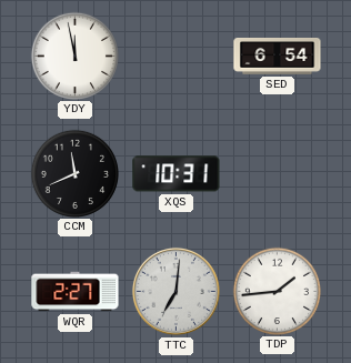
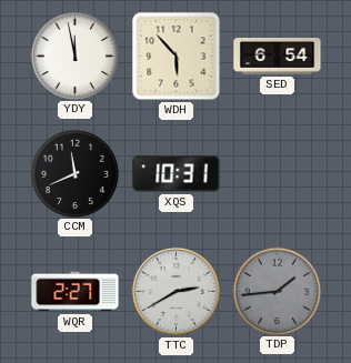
WDH: none -> 5:53
TTC: 7:01 -> 2:40
TDP dial: white -> grey
